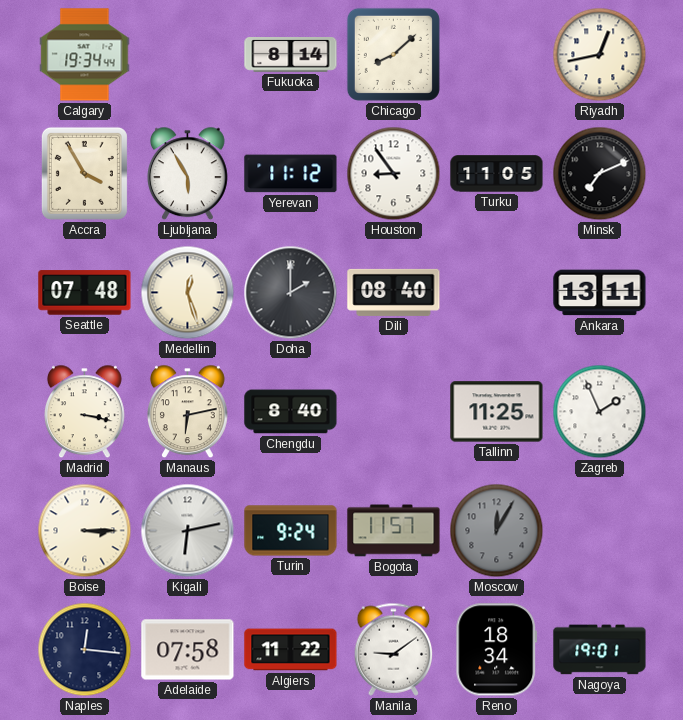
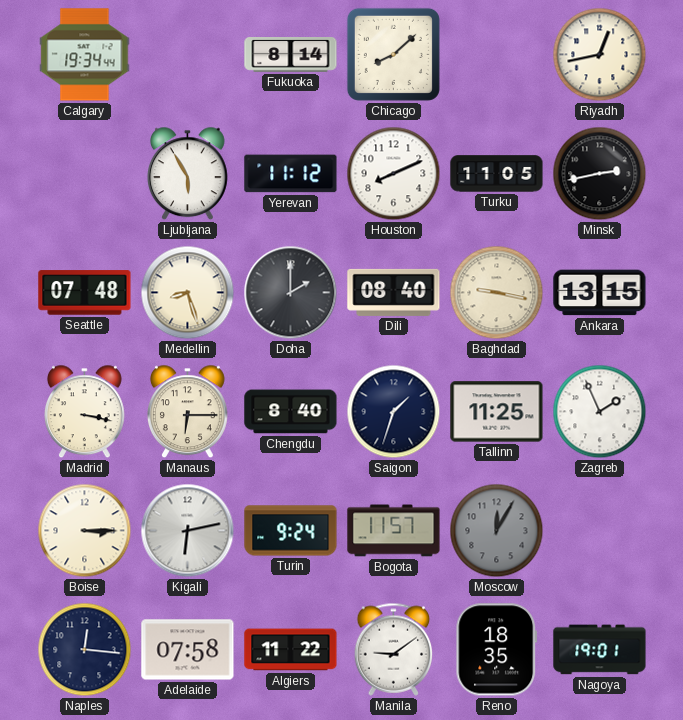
Accra: 3:55 -> none
Houston: 8:54 -> 8:11
Minsk: 7:11 -> 2:43
Medellin: 12:27 -> 8:27
Baghdad: none -> 9:17
Ankara: 13:11 -> 13:15
Manaus: 6:13 -> 6:15
Saigon: none -> 1:33
Reno: 18:34 -> 18:35
